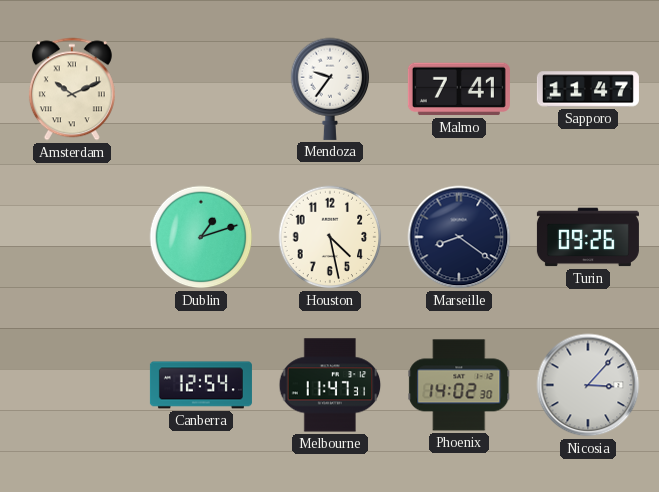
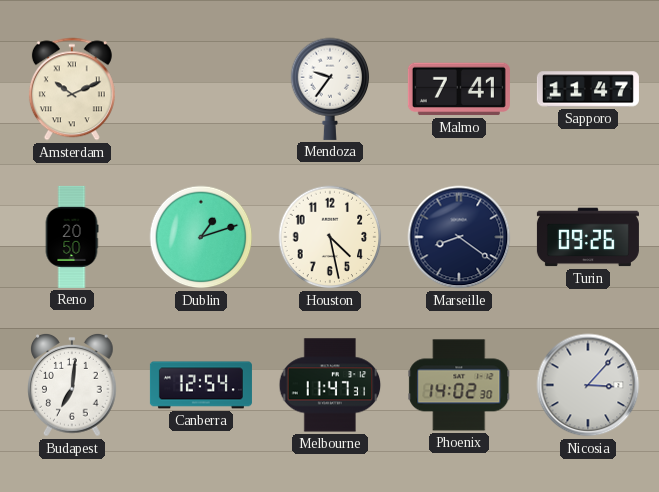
Reno: none -> 20:50
Budapest: none -> 7:01
